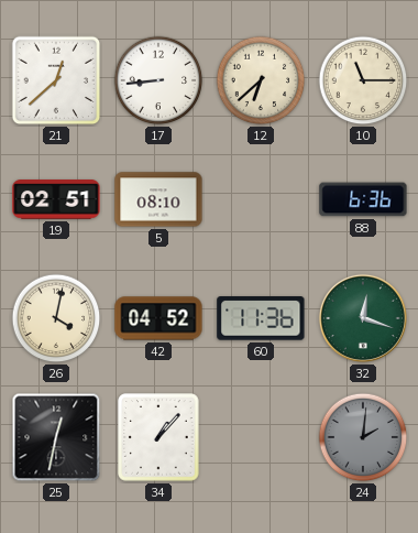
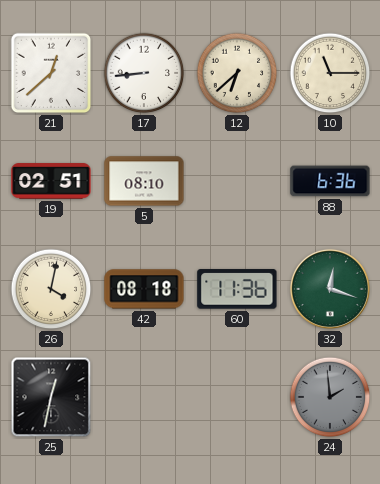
42: 04:52 -> 08:18
34: 1:07 -> none
24: 2:01 -> 1:59
